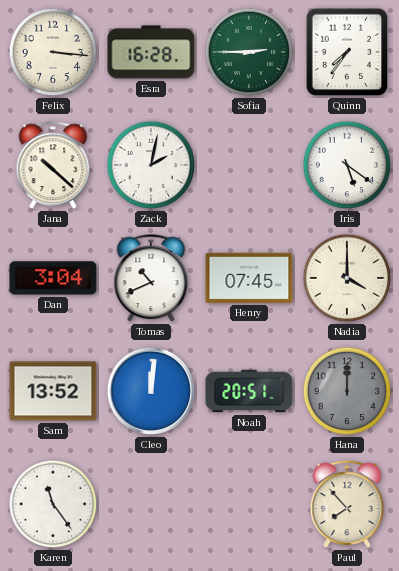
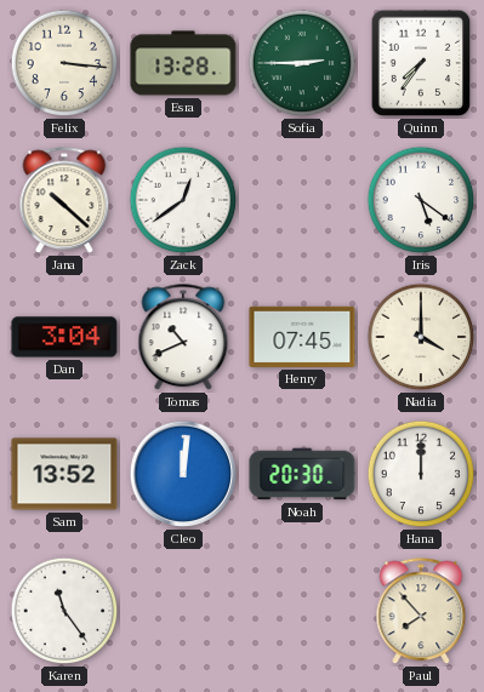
Esra: 16:28 -> 13:28
Zack: 2:02 -> 12:39
Noah: 20:51 -> 20:30
Hana dial: grey -> white
